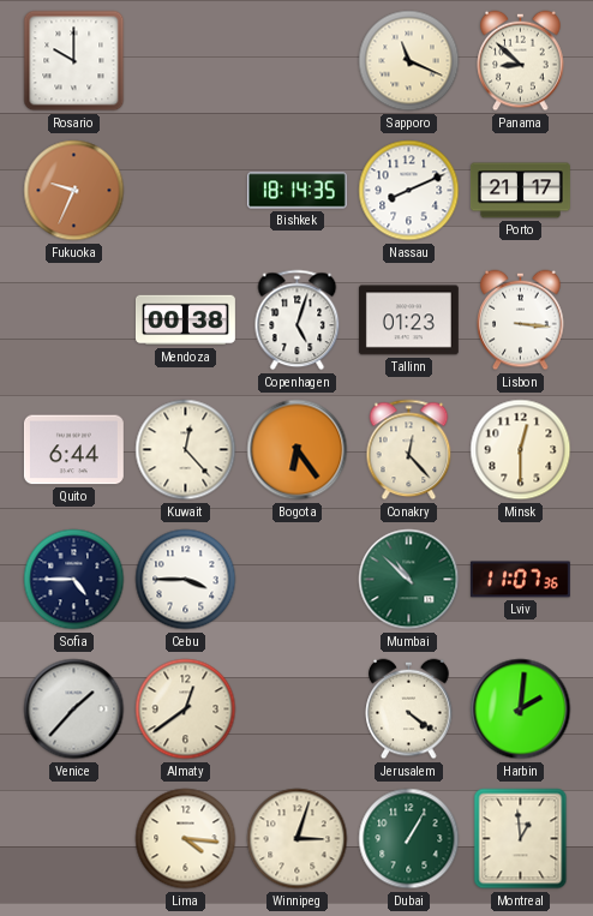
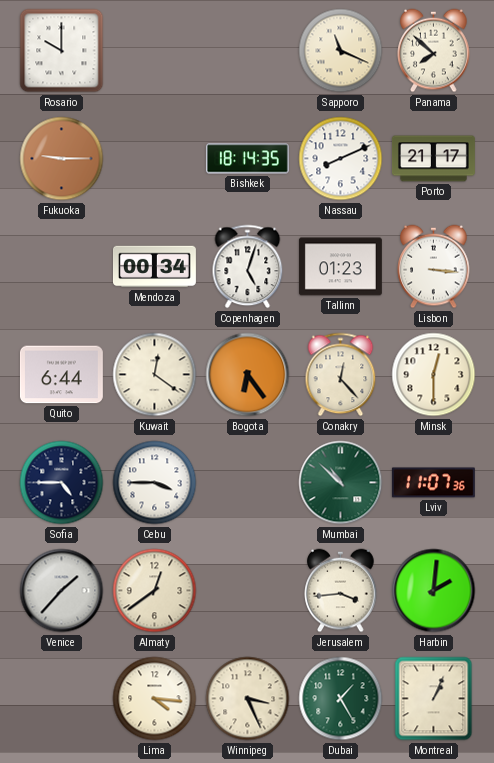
Panama: 8:52 -> 7:52
Fukuoka: 9:34 -> 9:15
Mendoza: 00:38 -> 00:34
Kuwait: 12:23 -> 12:21
Jerusalem: 4:21 -> 3:44
Winnipeg: 3:03 -> 3:26
Dubai: 1:05 -> 1:25
Montreal: 12:59 -> 1:04
